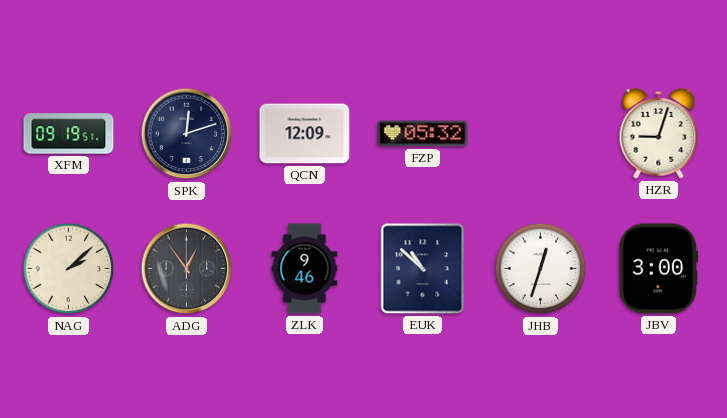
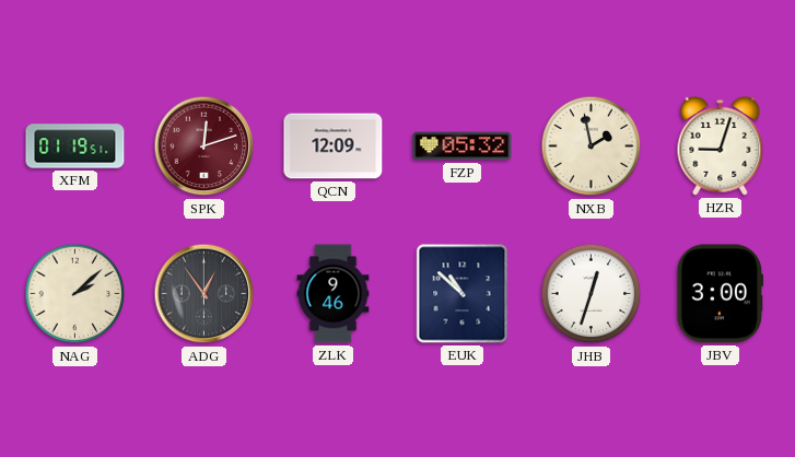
XFM: 09:19 -> 01:19
SPK dial: navy -> burgundy
NXB: none -> 1:58
